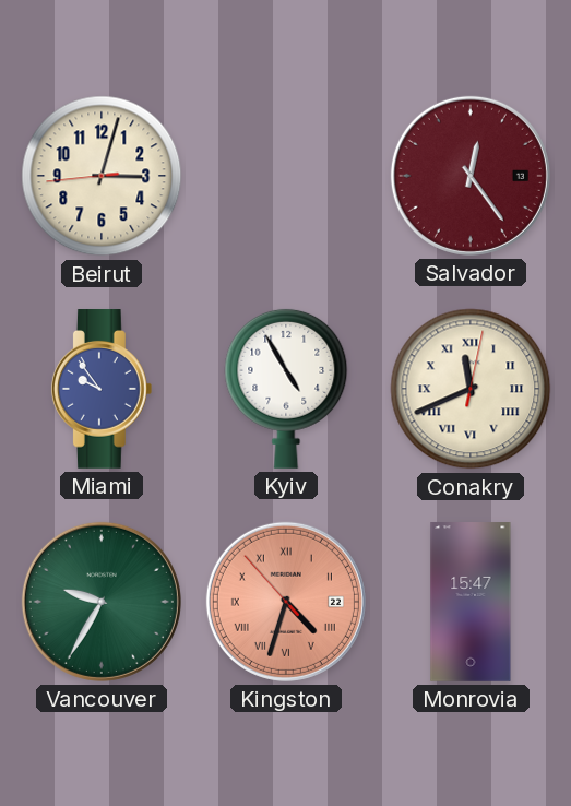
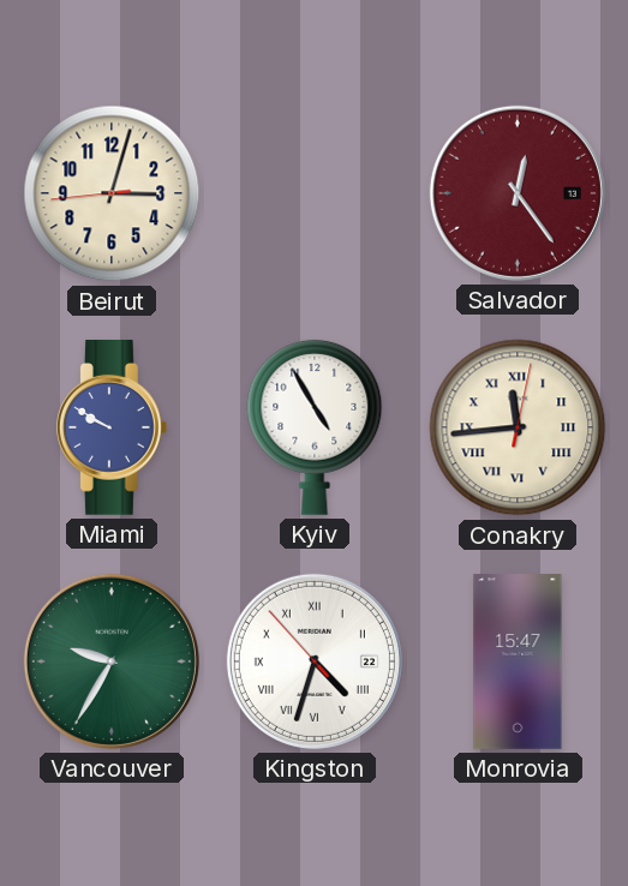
Miami: 9:54 -> 9:50
Conakry: 11:41 -> 11:44
Kingston dial: salmon -> white
